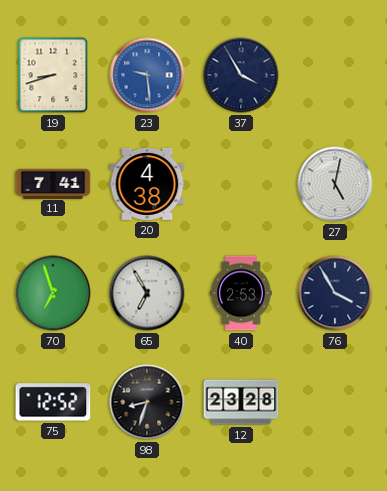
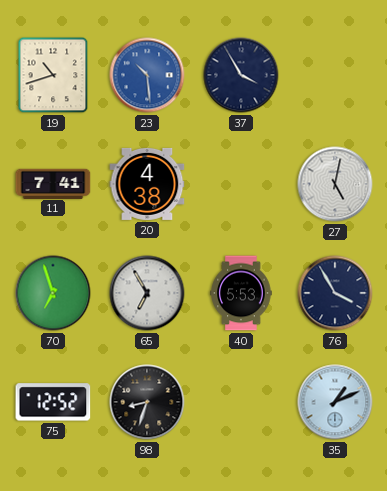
19: 8:42 -> 10:42
23: 9:29 -> 10:29
40: 2:53 -> 5:53
12: 23:28 -> none
35: none -> 1:11
